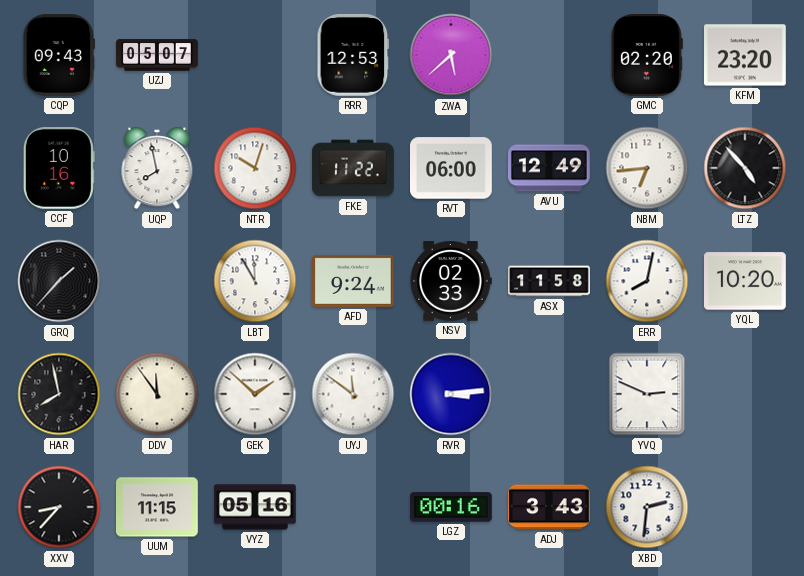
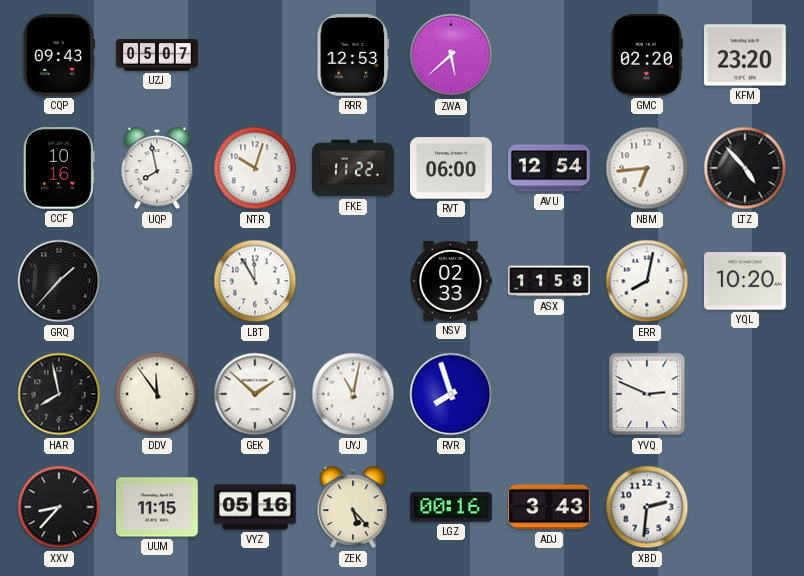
AVU: 12:49 -> 12:54
AFD: 9:24 -> none
UYJ: 11:51 -> 11:02
RVR: 3:14 -> 7:57
ZEK: none -> 5:23
